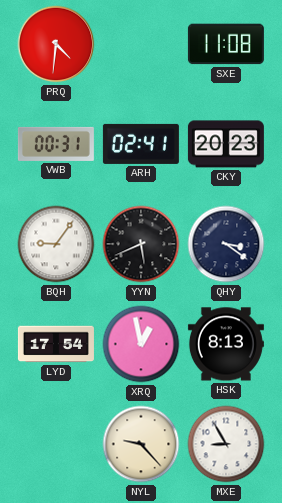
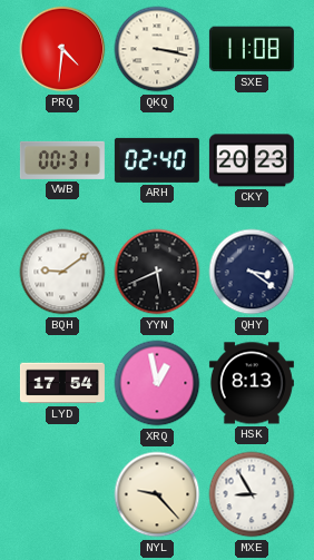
QKQ: none -> 3:17
ARH: 02:41 -> 02:40
BQH: 9:06 -> 9:09
